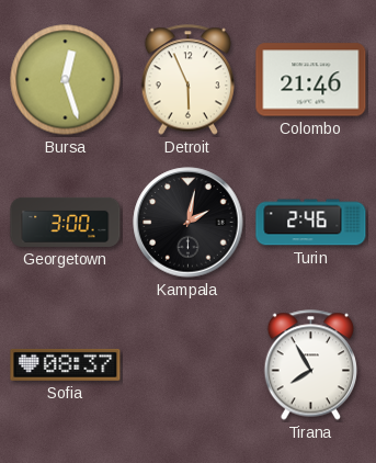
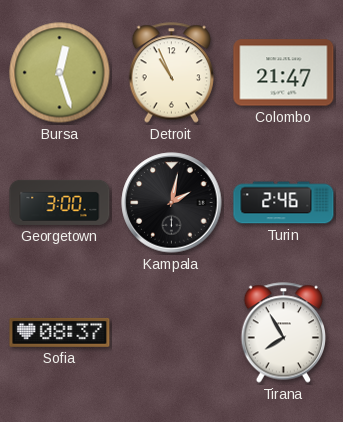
Detroit: 5:56 -> 10:56
Colombo: 21:46 -> 21:47
